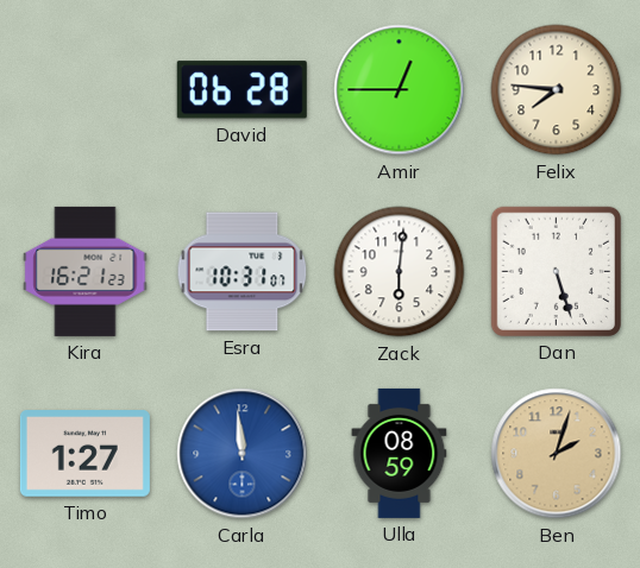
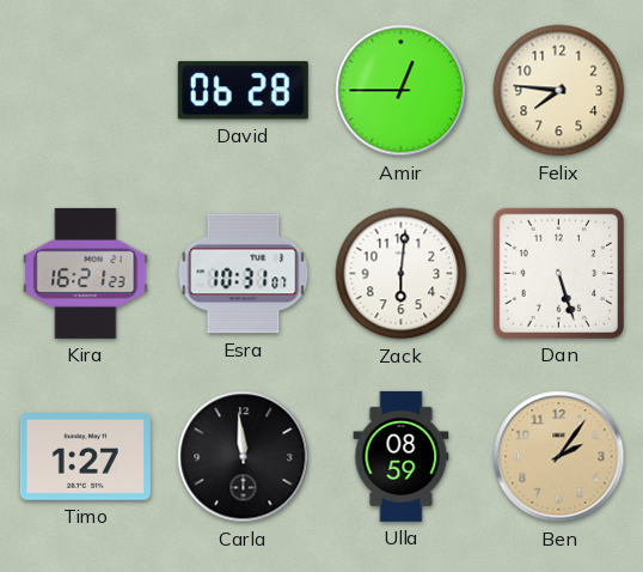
Carla dial: blue -> black
Ben: 2:03 -> 2:06
